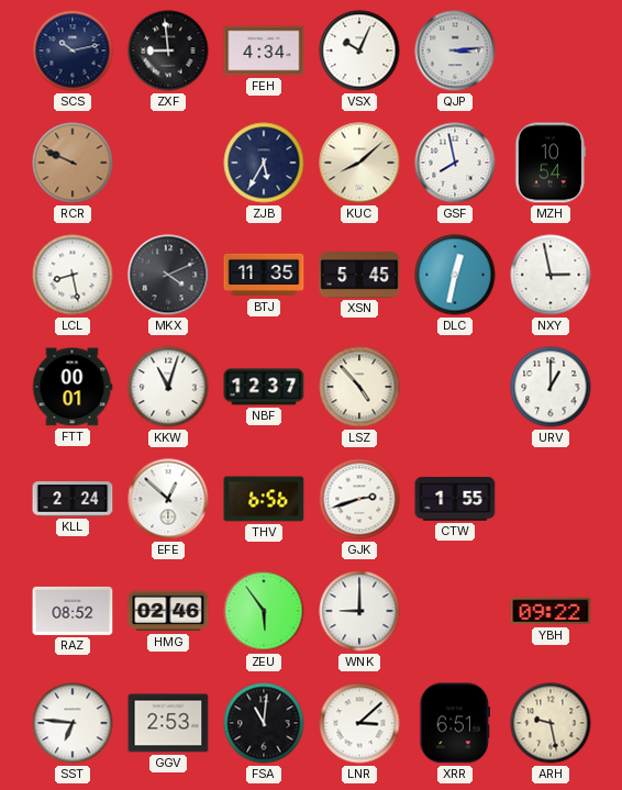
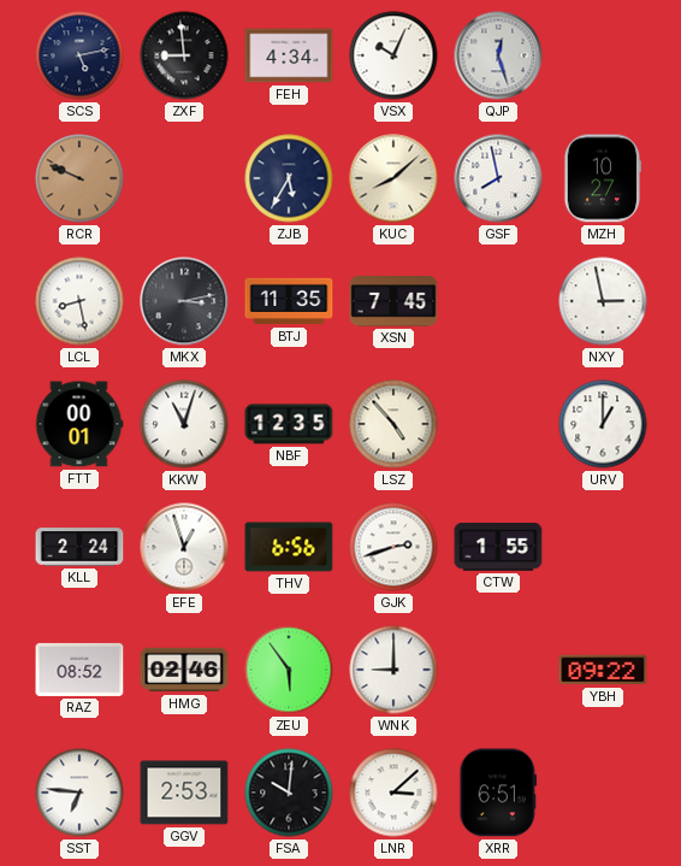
SCS: 10:13 -> 5:13
QJP: 3:14 -> 12:27
MZH: 10:54 -> 10:27
MKX: 4:11 -> 3:13
XSN: 5:45 -> 7:45
DLC: 12:32 -> none
NBF: 12:37 -> 12:35
EFE: 12:52 -> 12:57
FSA: 11:01 -> 10:01
ARH: 9:28 -> none
